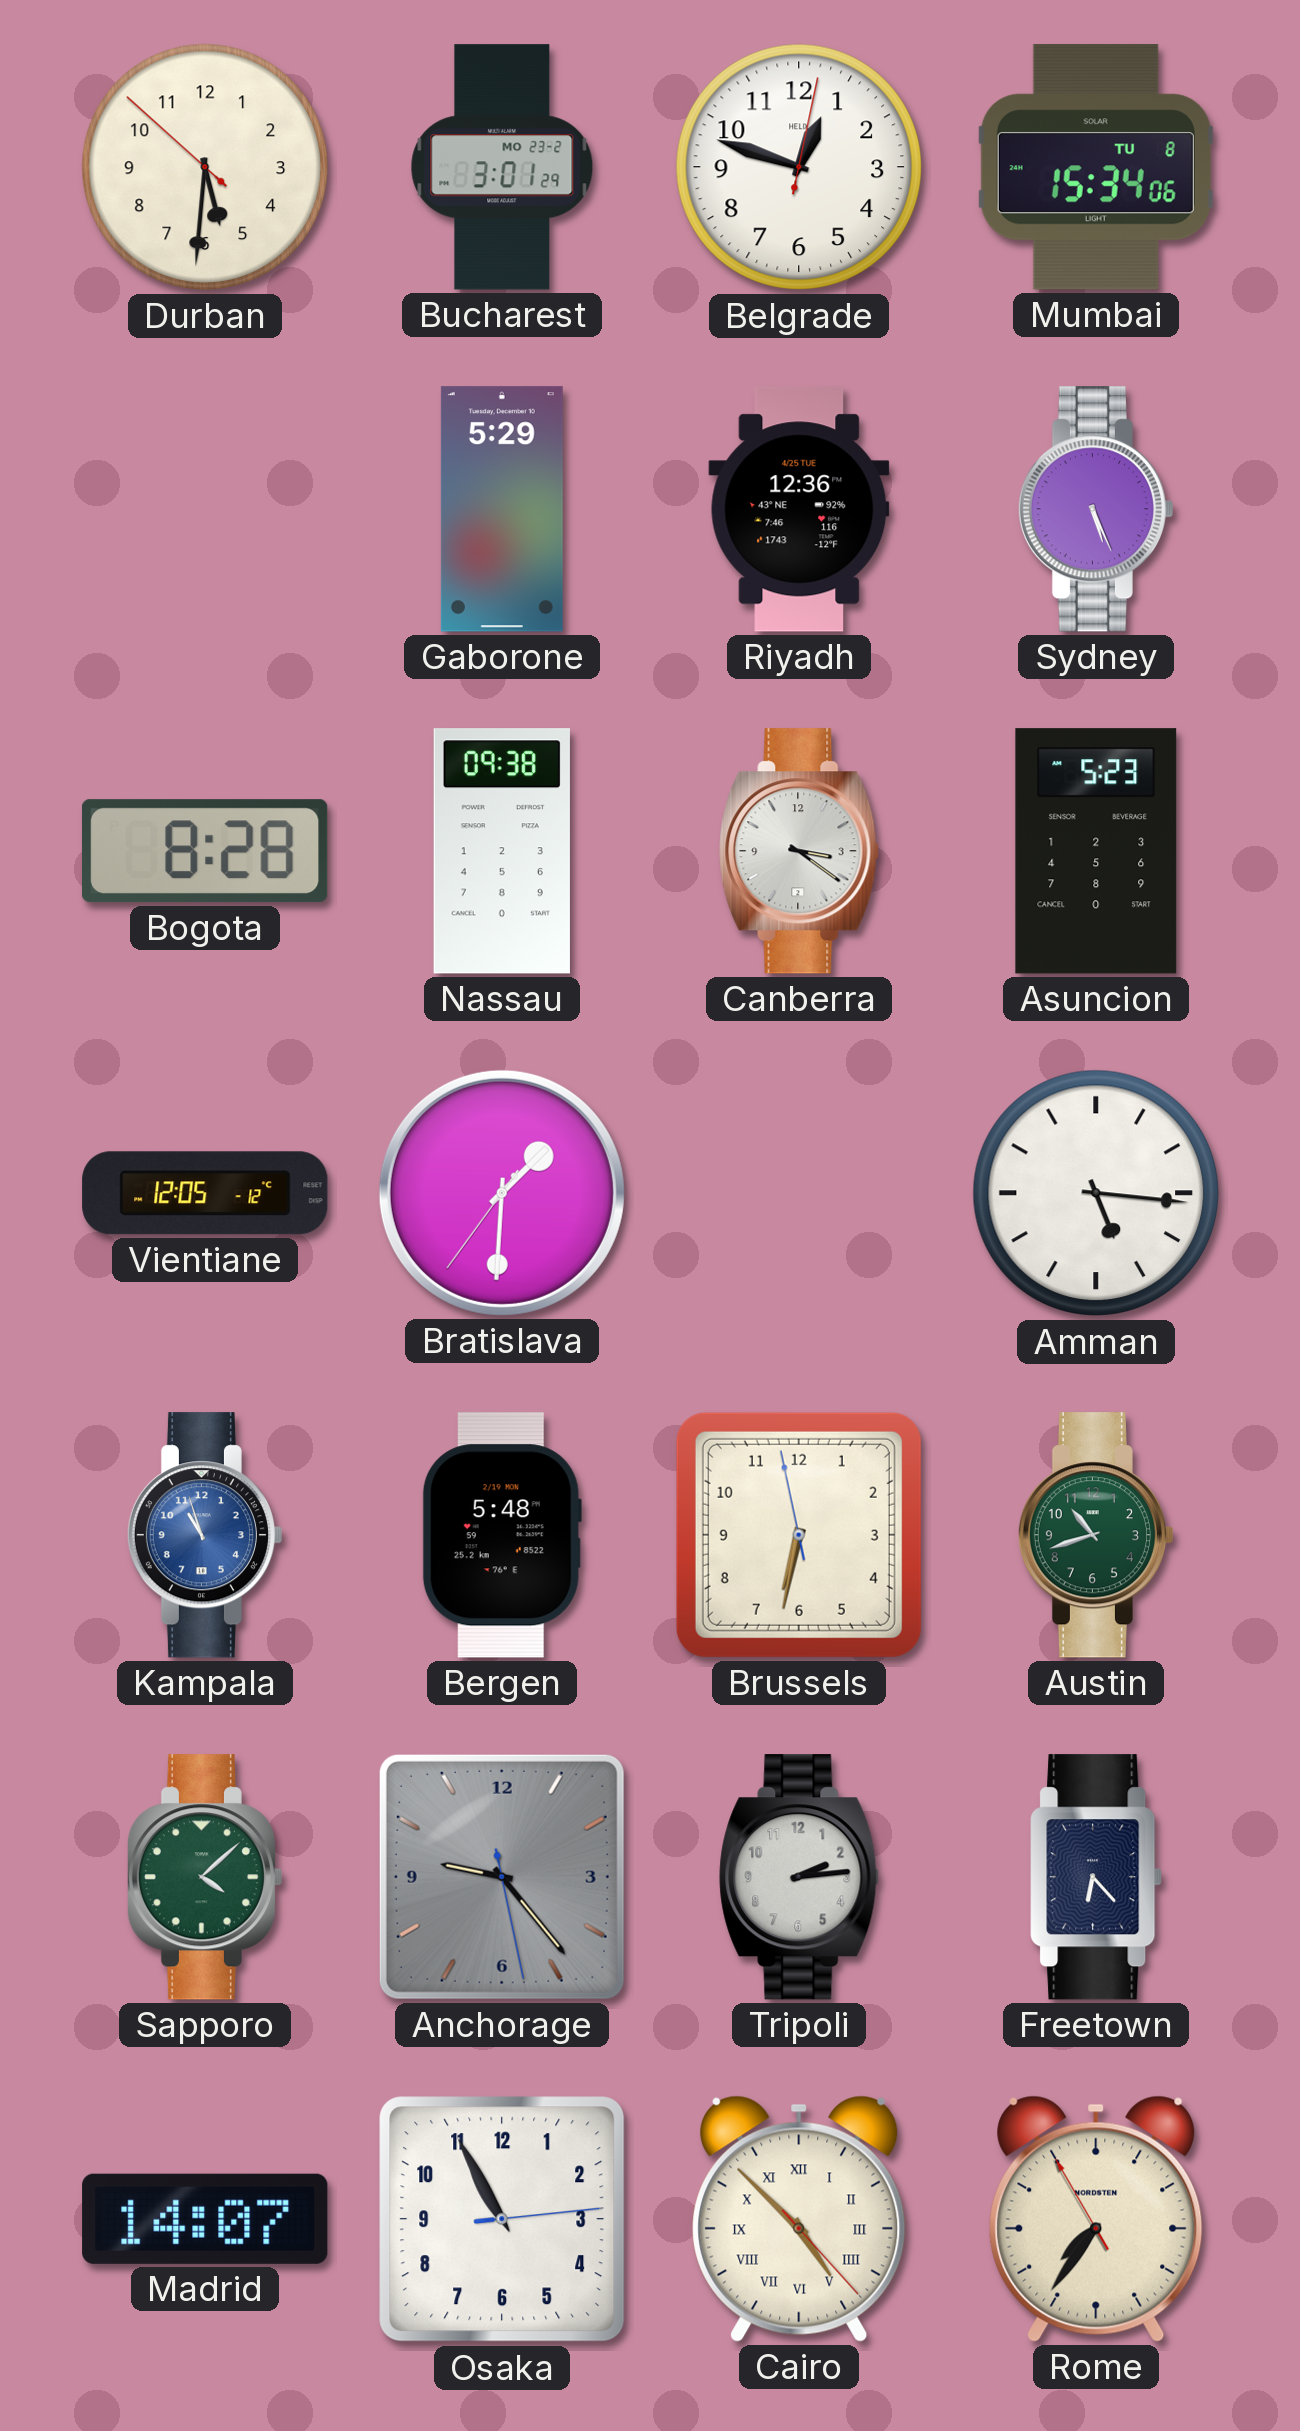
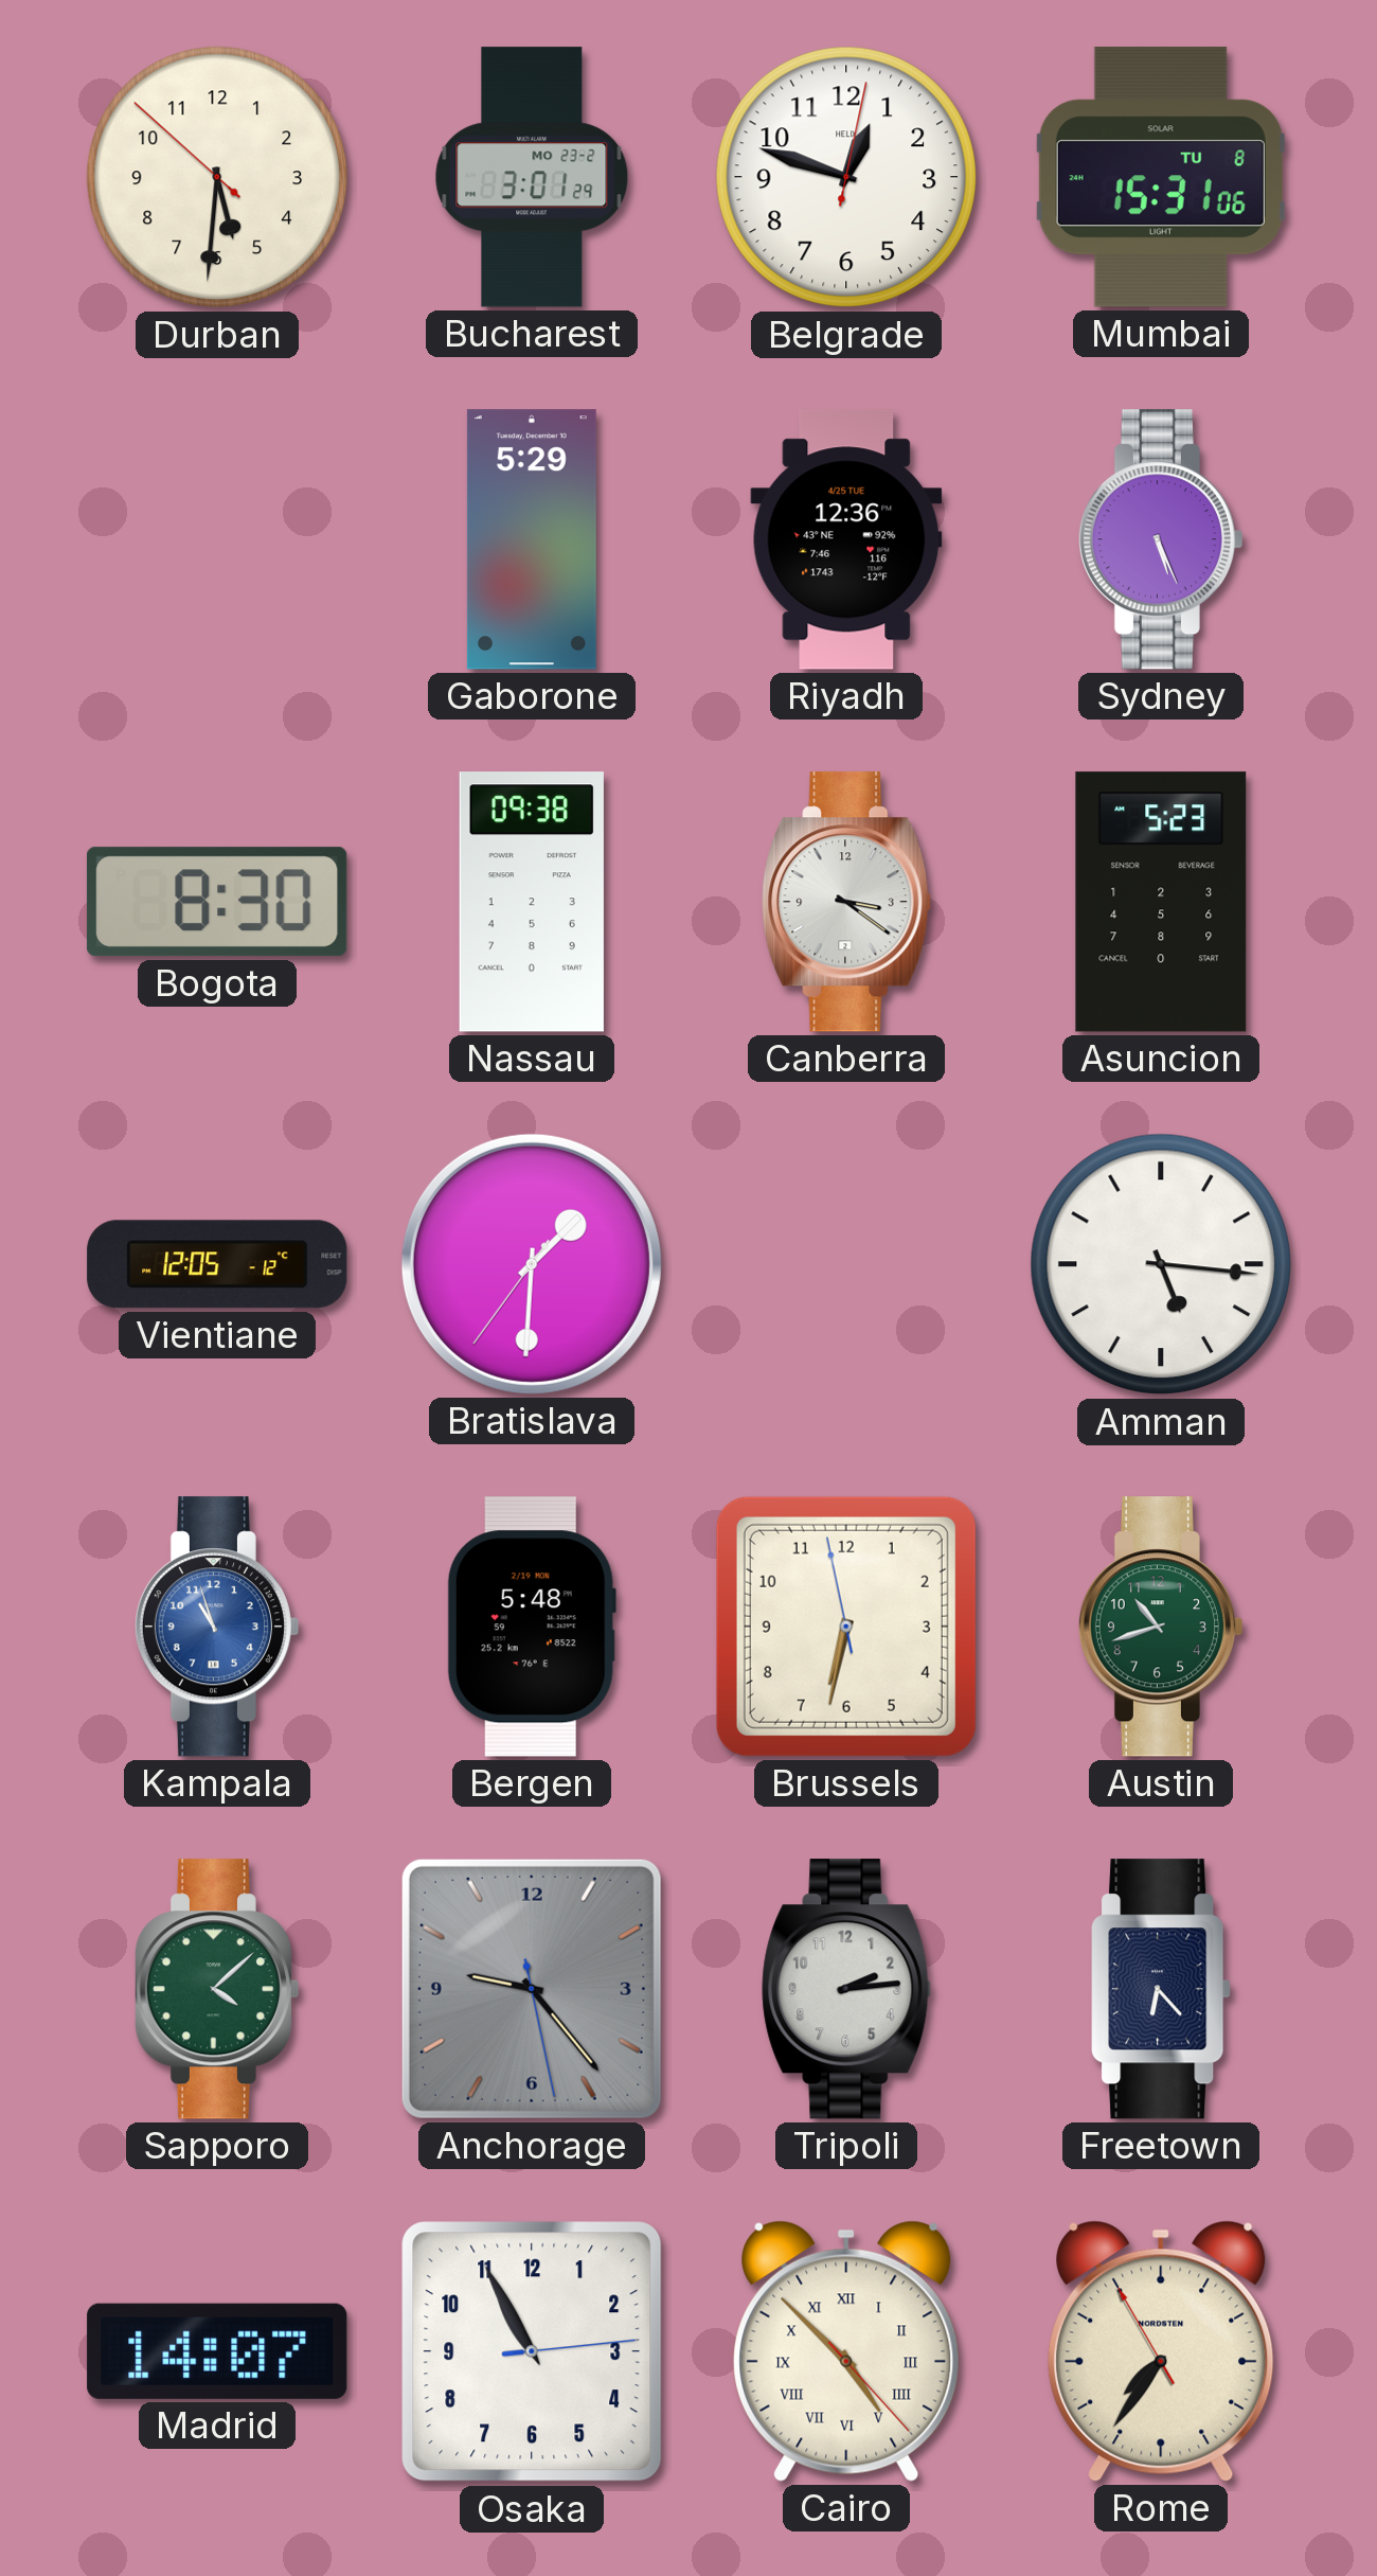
Mumbai: 15:34 -> 15:31
Bogota: 8:28 -> 8:30
